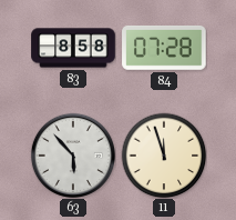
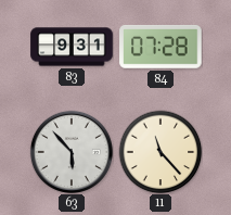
83: 8:58 -> 9:31
11: 11:57 -> 11:23
